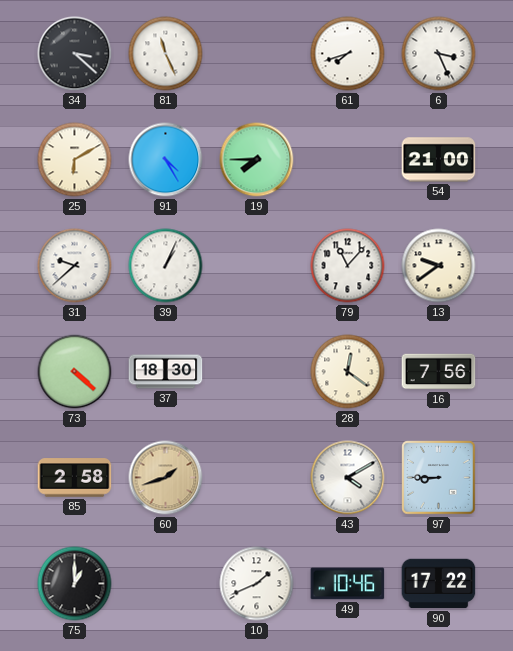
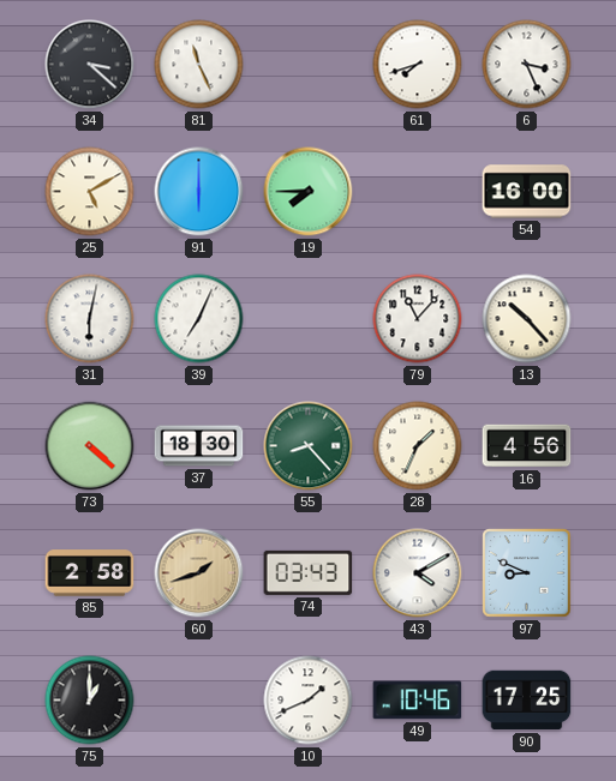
25: 6:10 -> 5:10
91: 4:25 -> 6:00
54: 21:00 -> 16:00
31: 9:38 -> 6:02
39: 1:04 -> 7:04
13: 9:39 -> 10:23
55: none -> 8:23
28: 12:21 -> 1:34
16: 7:56 -> 4:56
74: none -> 03:43
97: 8:45 -> 8:49
90: 17:22 -> 17:25
